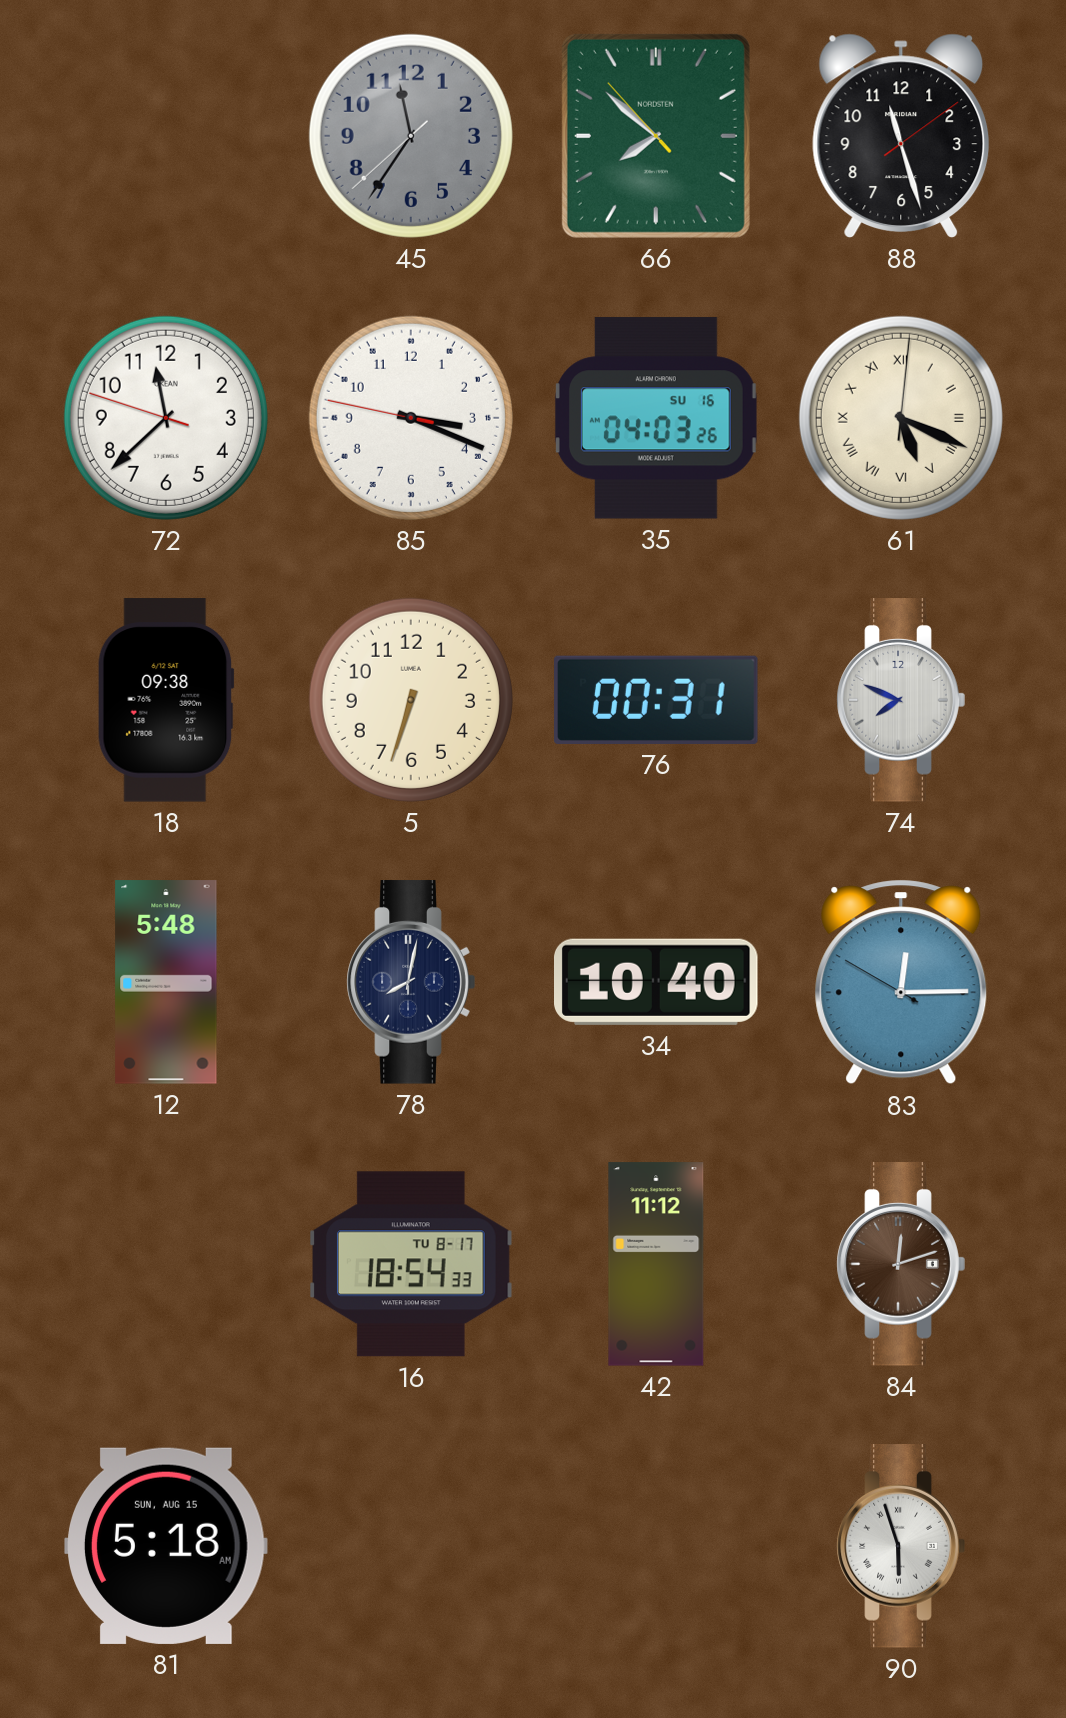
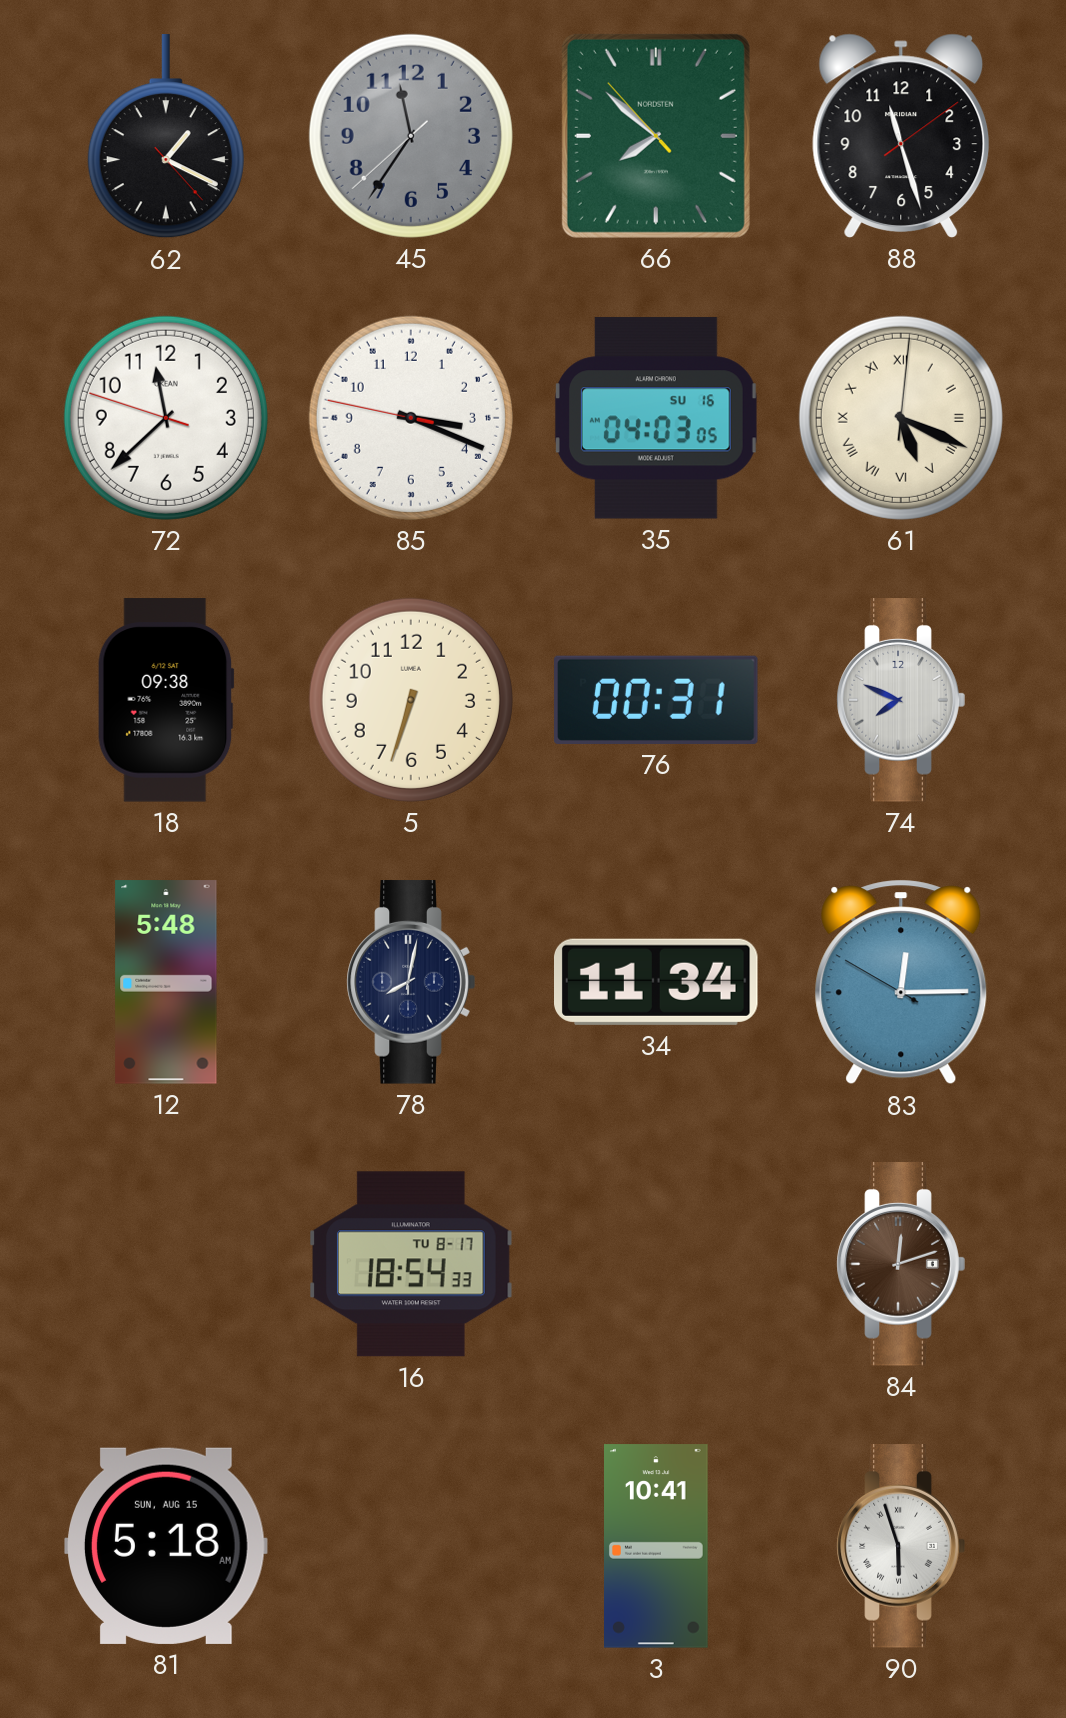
62: none -> 1:19
35: 04:03:26 -> 04:03:05
34: 10:40 -> 11:34
42: 11:12 -> none
3: none -> 10:41
